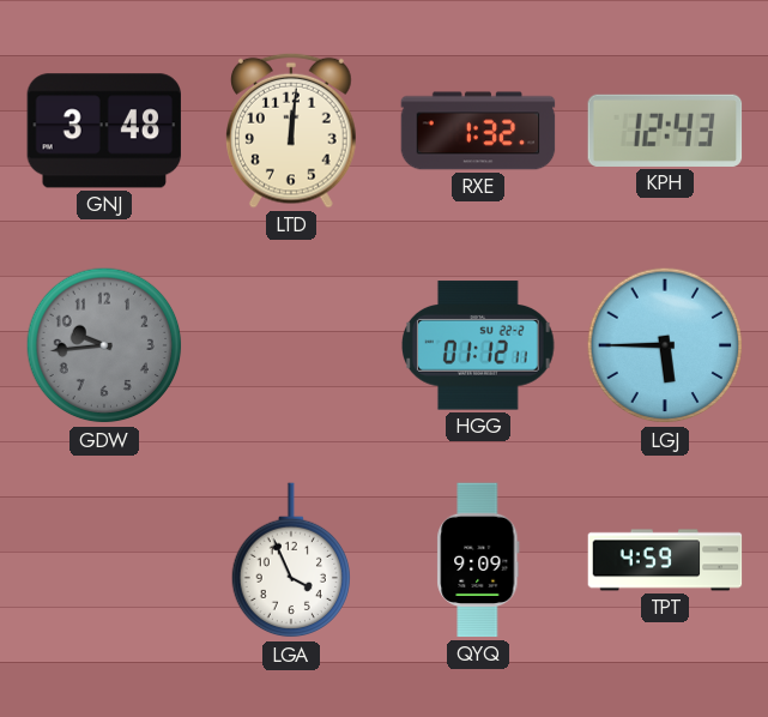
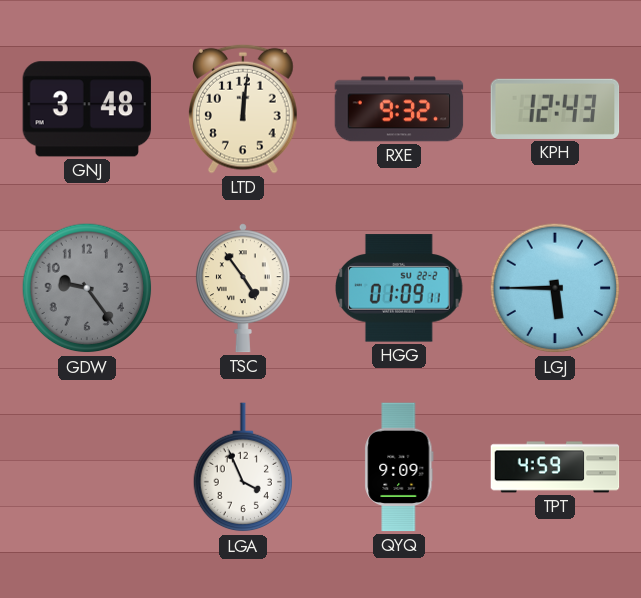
RXE: 1:32 -> 9:32
GDW: 9:44 -> 9:24
TSC: none -> 4:54
HGG: 01:12 -> 01:09
